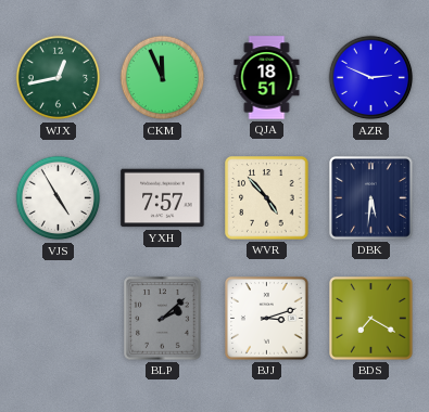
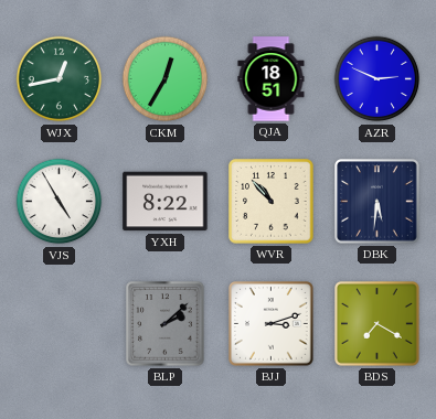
CKM: 11:56 -> 12:35
YXH: 7:57 -> 8:22
WVR: 4:53 -> 10:53
